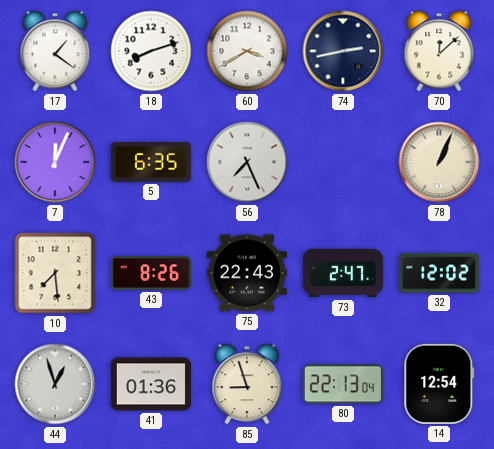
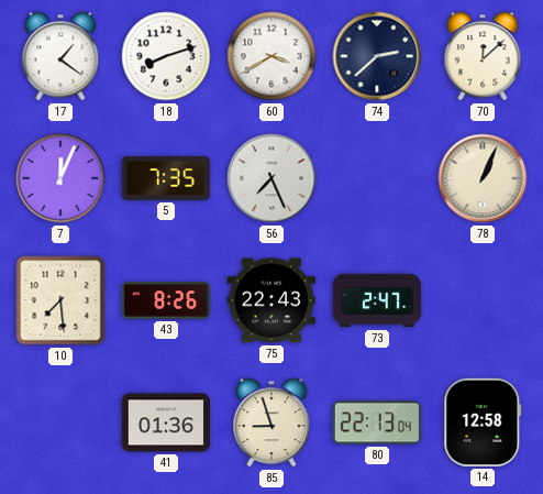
74: 2:43 -> 2:38
5: 6:35 -> 7:35
32: 12:02 -> none
44: 12:57 -> none
14: 12:54 -> 12:58
